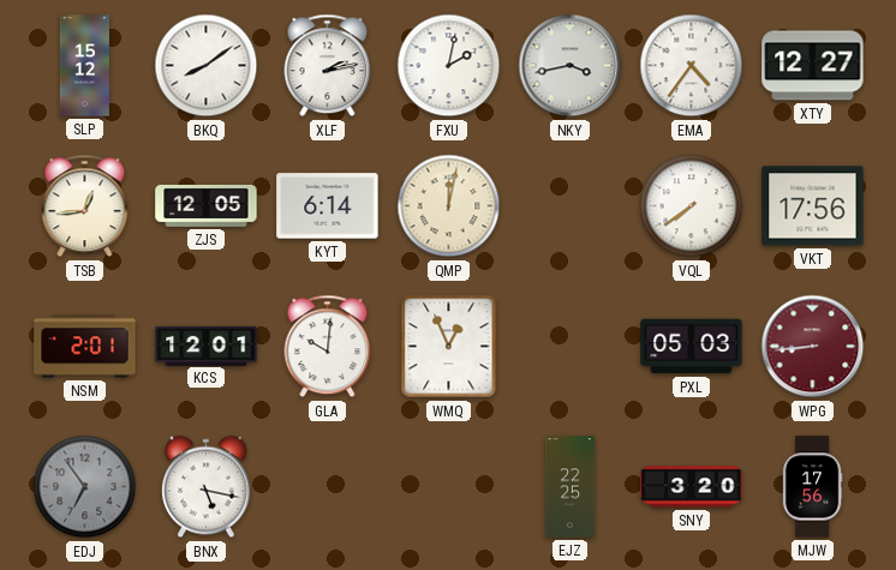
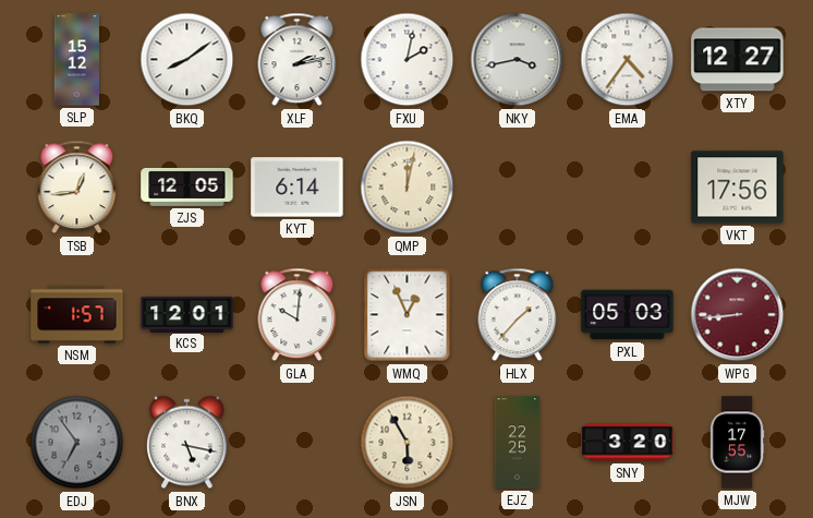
VQL: 7:39 -> none
NSM: 2:01 -> 1:57
HLX: none -> 1:37
JSN: none -> 5:55
MJW: 17:56 -> 17:55
